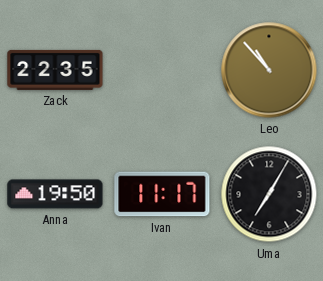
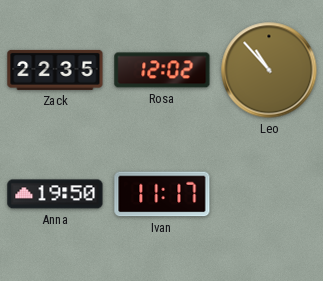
Rosa: none -> 12:02
Uma: 7:05 -> none
